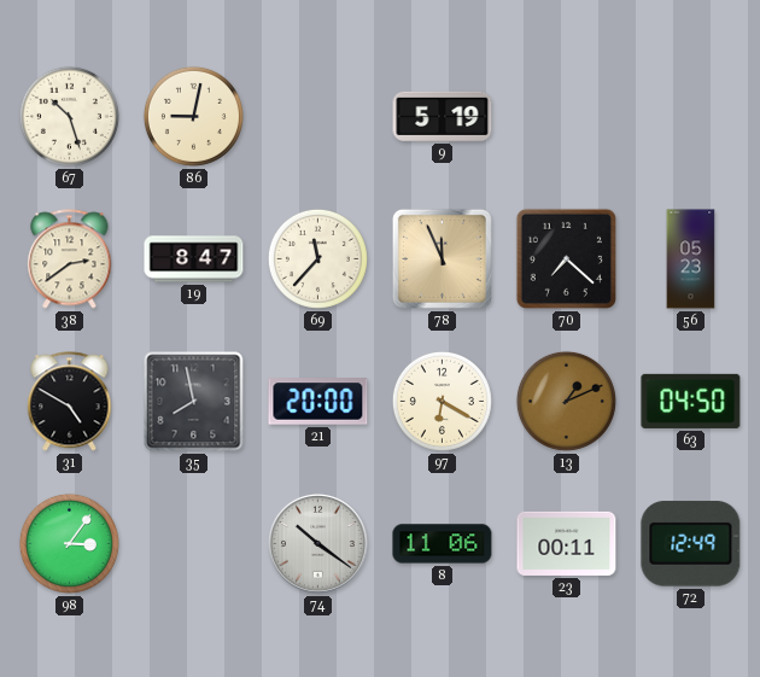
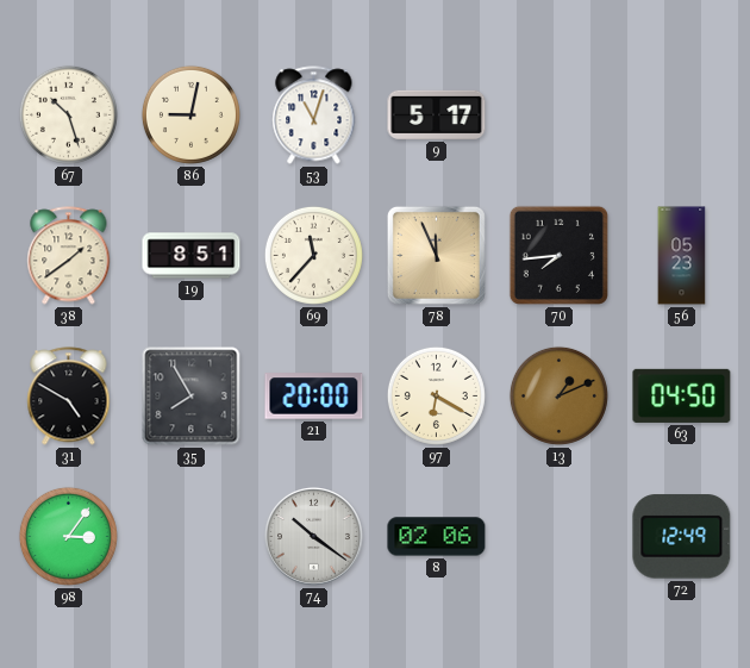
53: none -> 11:03
9: 5:19 -> 5:17
38: 2:39 -> 1:39
19: 8:47 -> 8:51
70: 7:22 -> 7:44
35: 7:58 -> 7:55
8: 11:06 -> 02:06
23: 00:11 -> none
